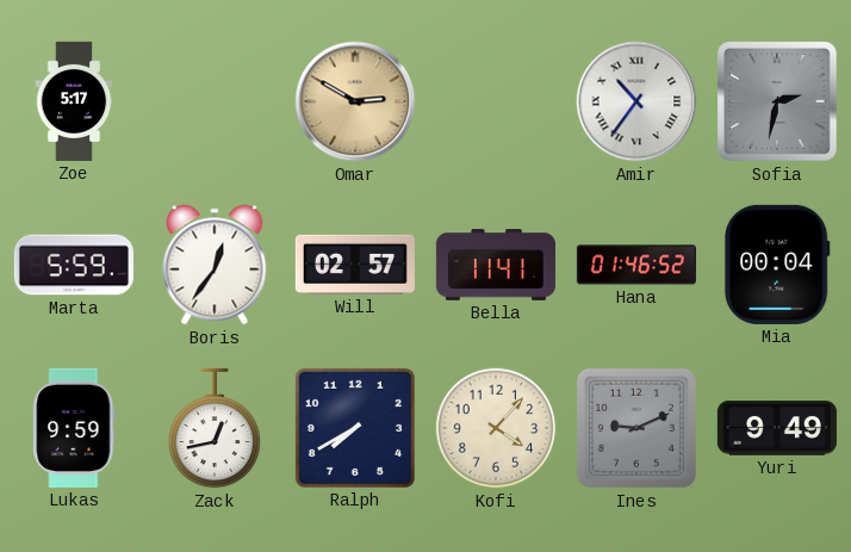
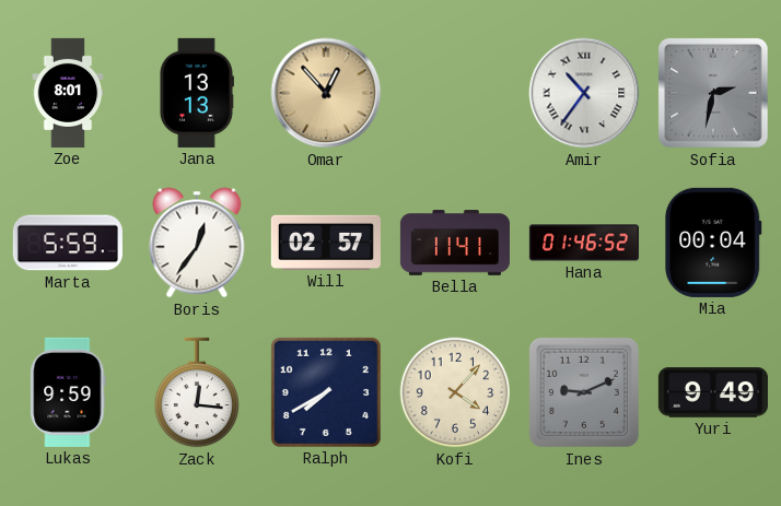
Zoe: 5:17 -> 8:01
Jana: none -> 13:13
Omar: 2:50 -> 12:53
Zack: 12:43 -> 12:16
